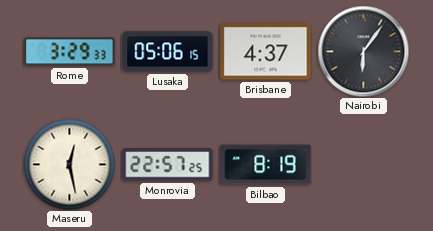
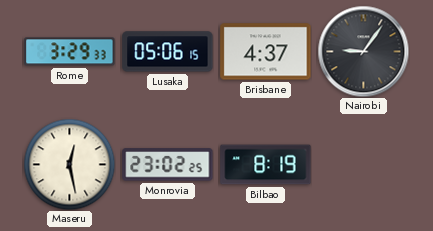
Nairobi: 6:06 -> 9:06
Monrovia: 22:57 -> 23:02
